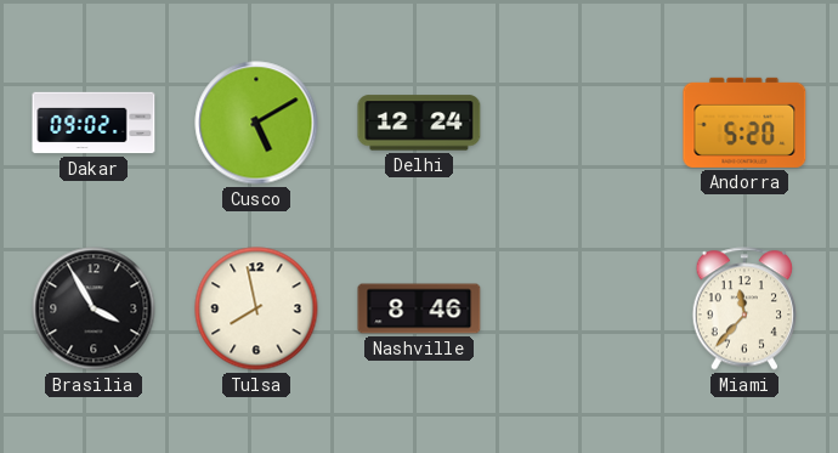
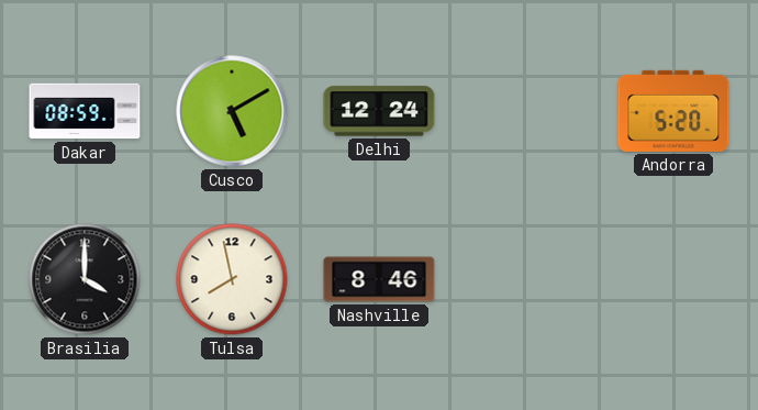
Dakar: 09:02 -> 08:59
Brasilia: 3:55 -> 4:00
Miami: 11:37 -> none
